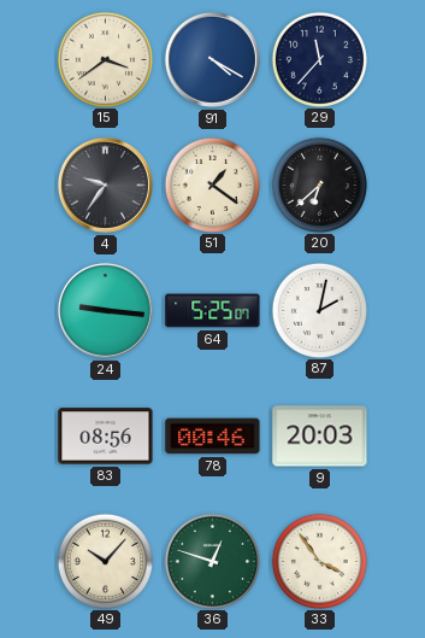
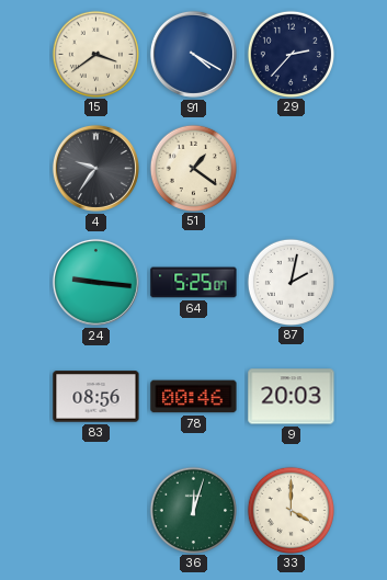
29: 11:37 -> 2:37
20: 6:38 -> none
49: 10:07 -> none
36: 12:48 -> 12:03
33: 3:54 -> 4:00
